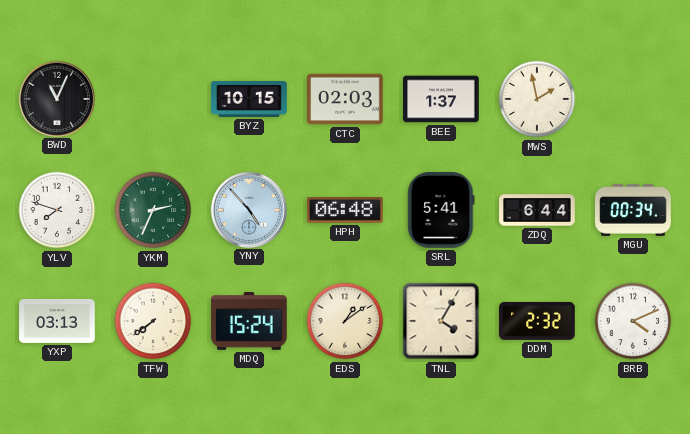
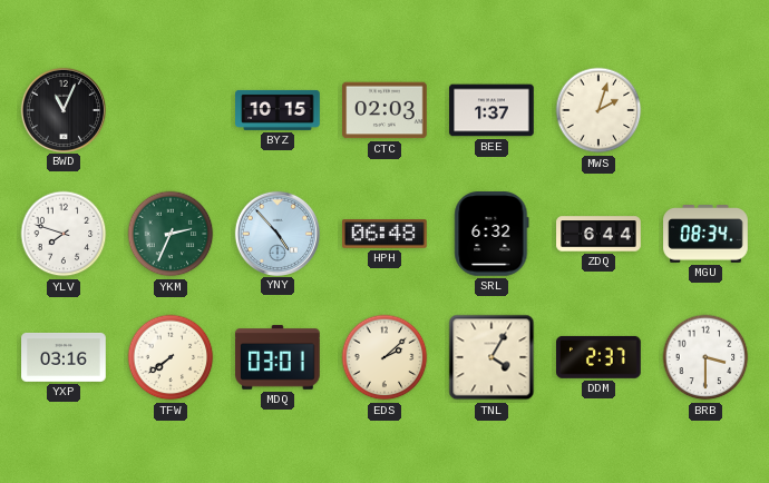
MWS: 1:58 -> 2:03
SRL: 5:41 -> 6:32
MGU: 00:34 -> 08:34
YXP: 03:13 -> 03:16
MDQ: 15:24 -> 03:01
EDS: 1:09 -> 2:08
DDM: 2:32 -> 2:37
BRB: 4:11 -> 3:30
